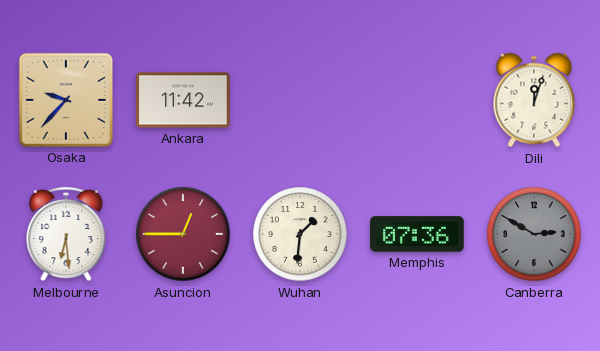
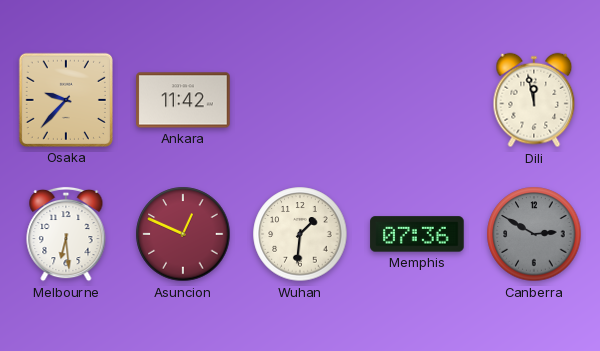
Dili: 12:03 -> 11:58
Asuncion: 12:45 -> 12:49
